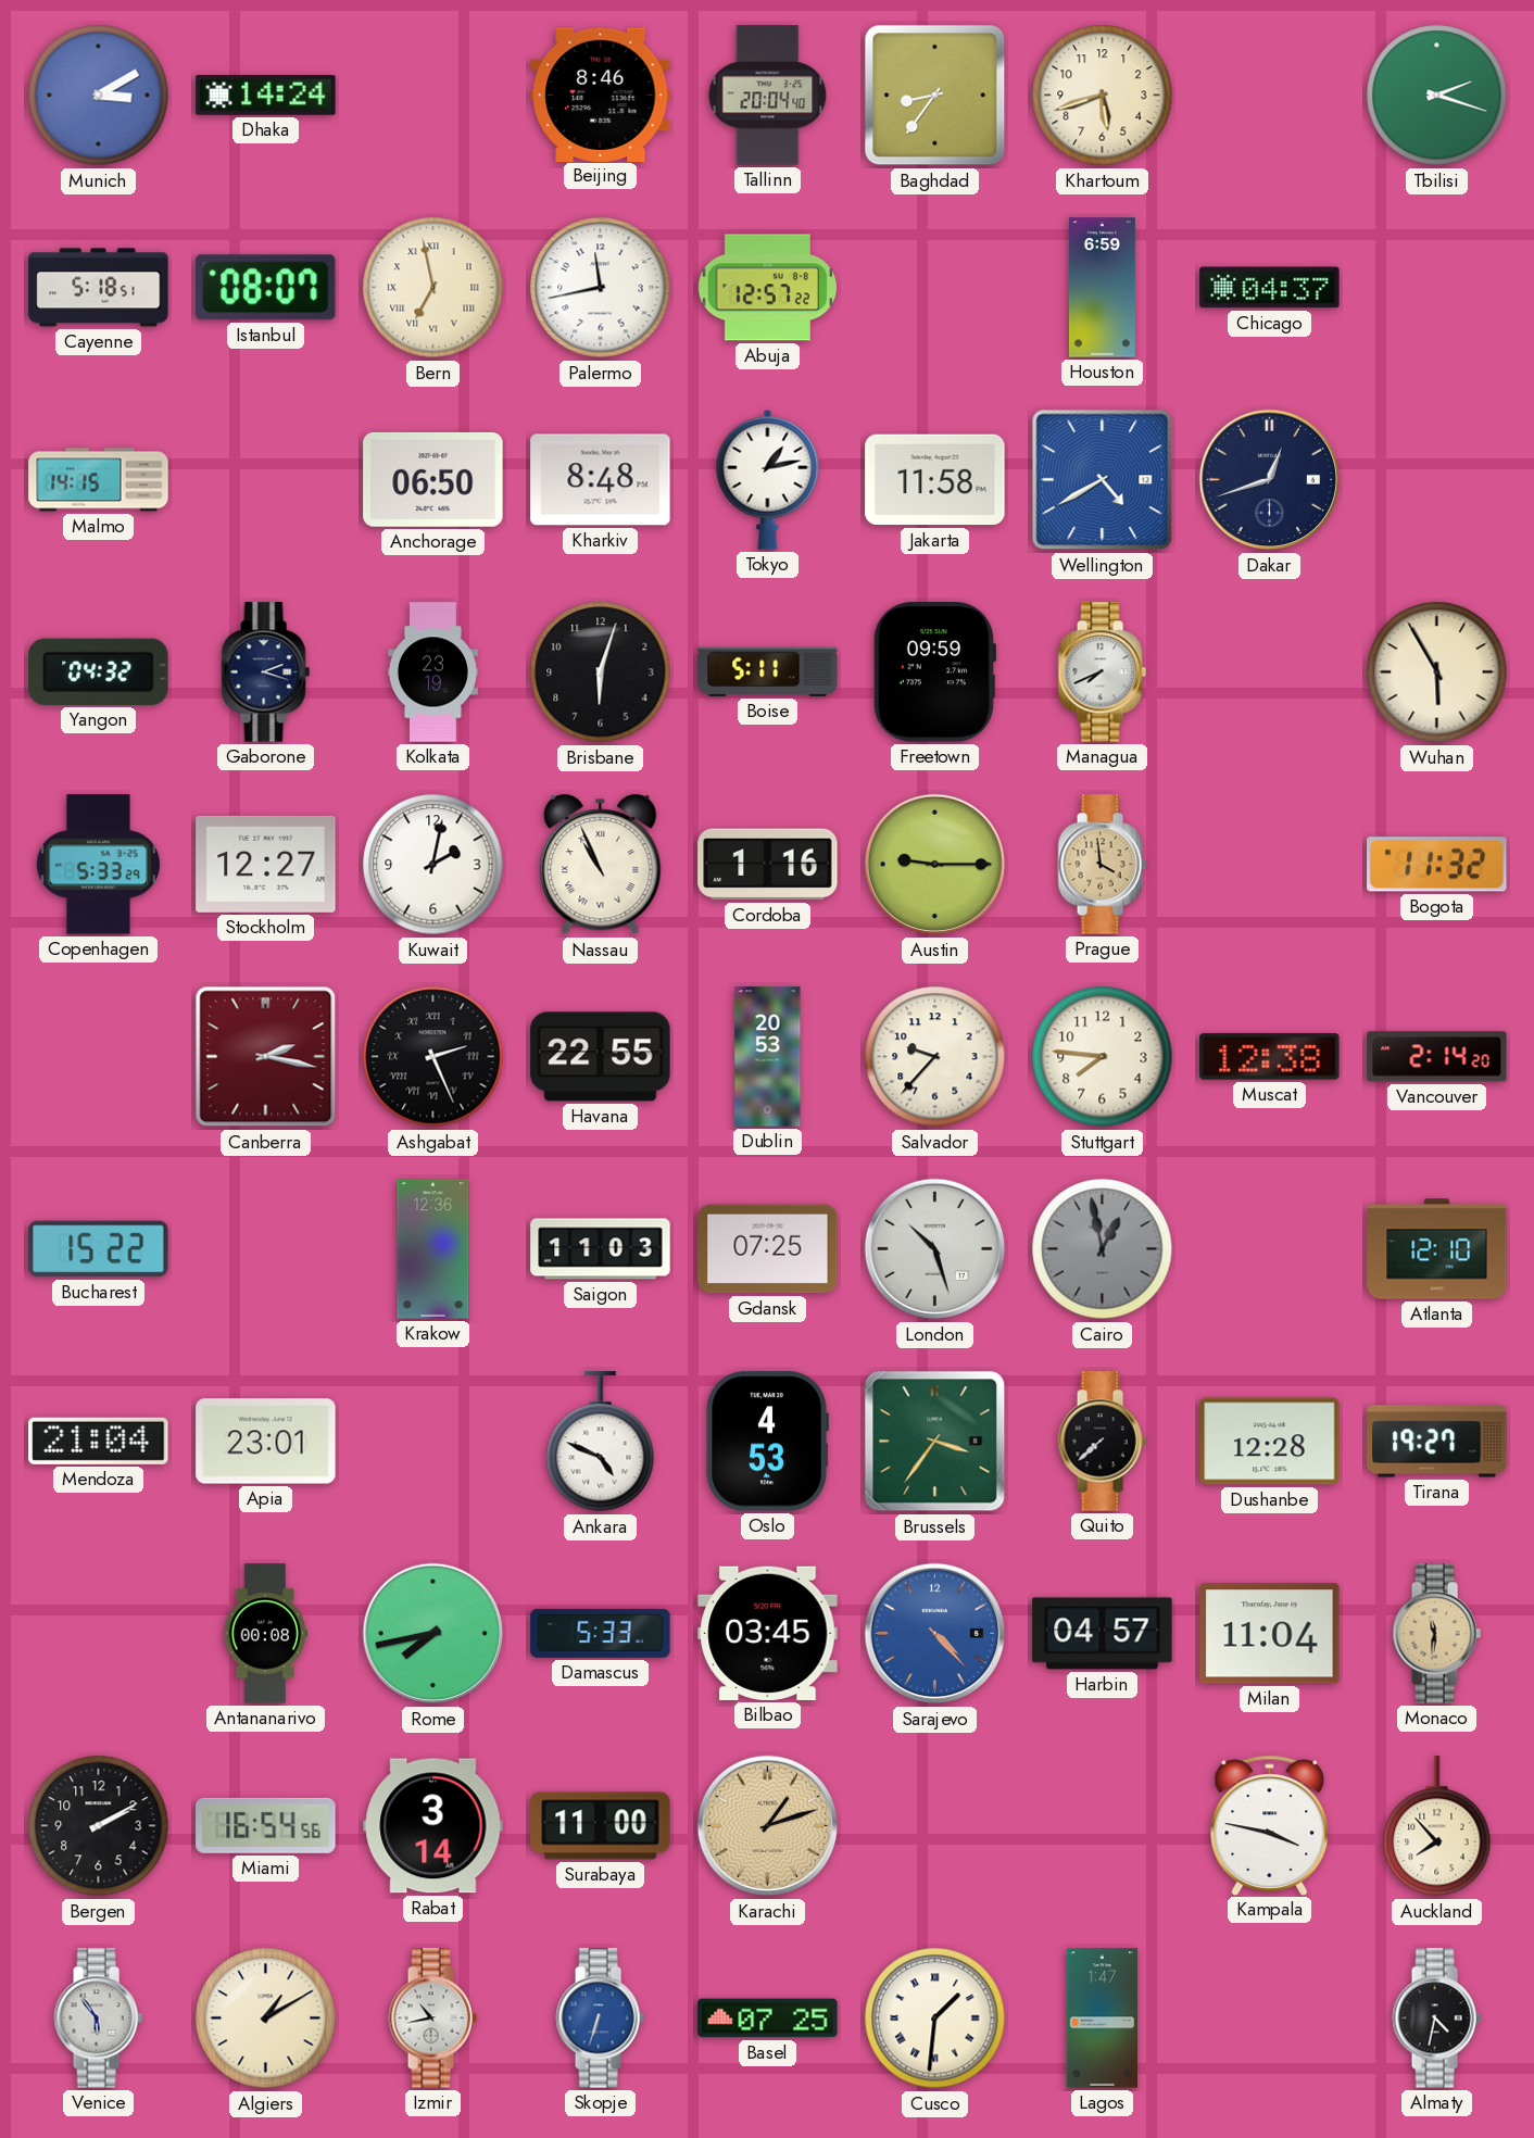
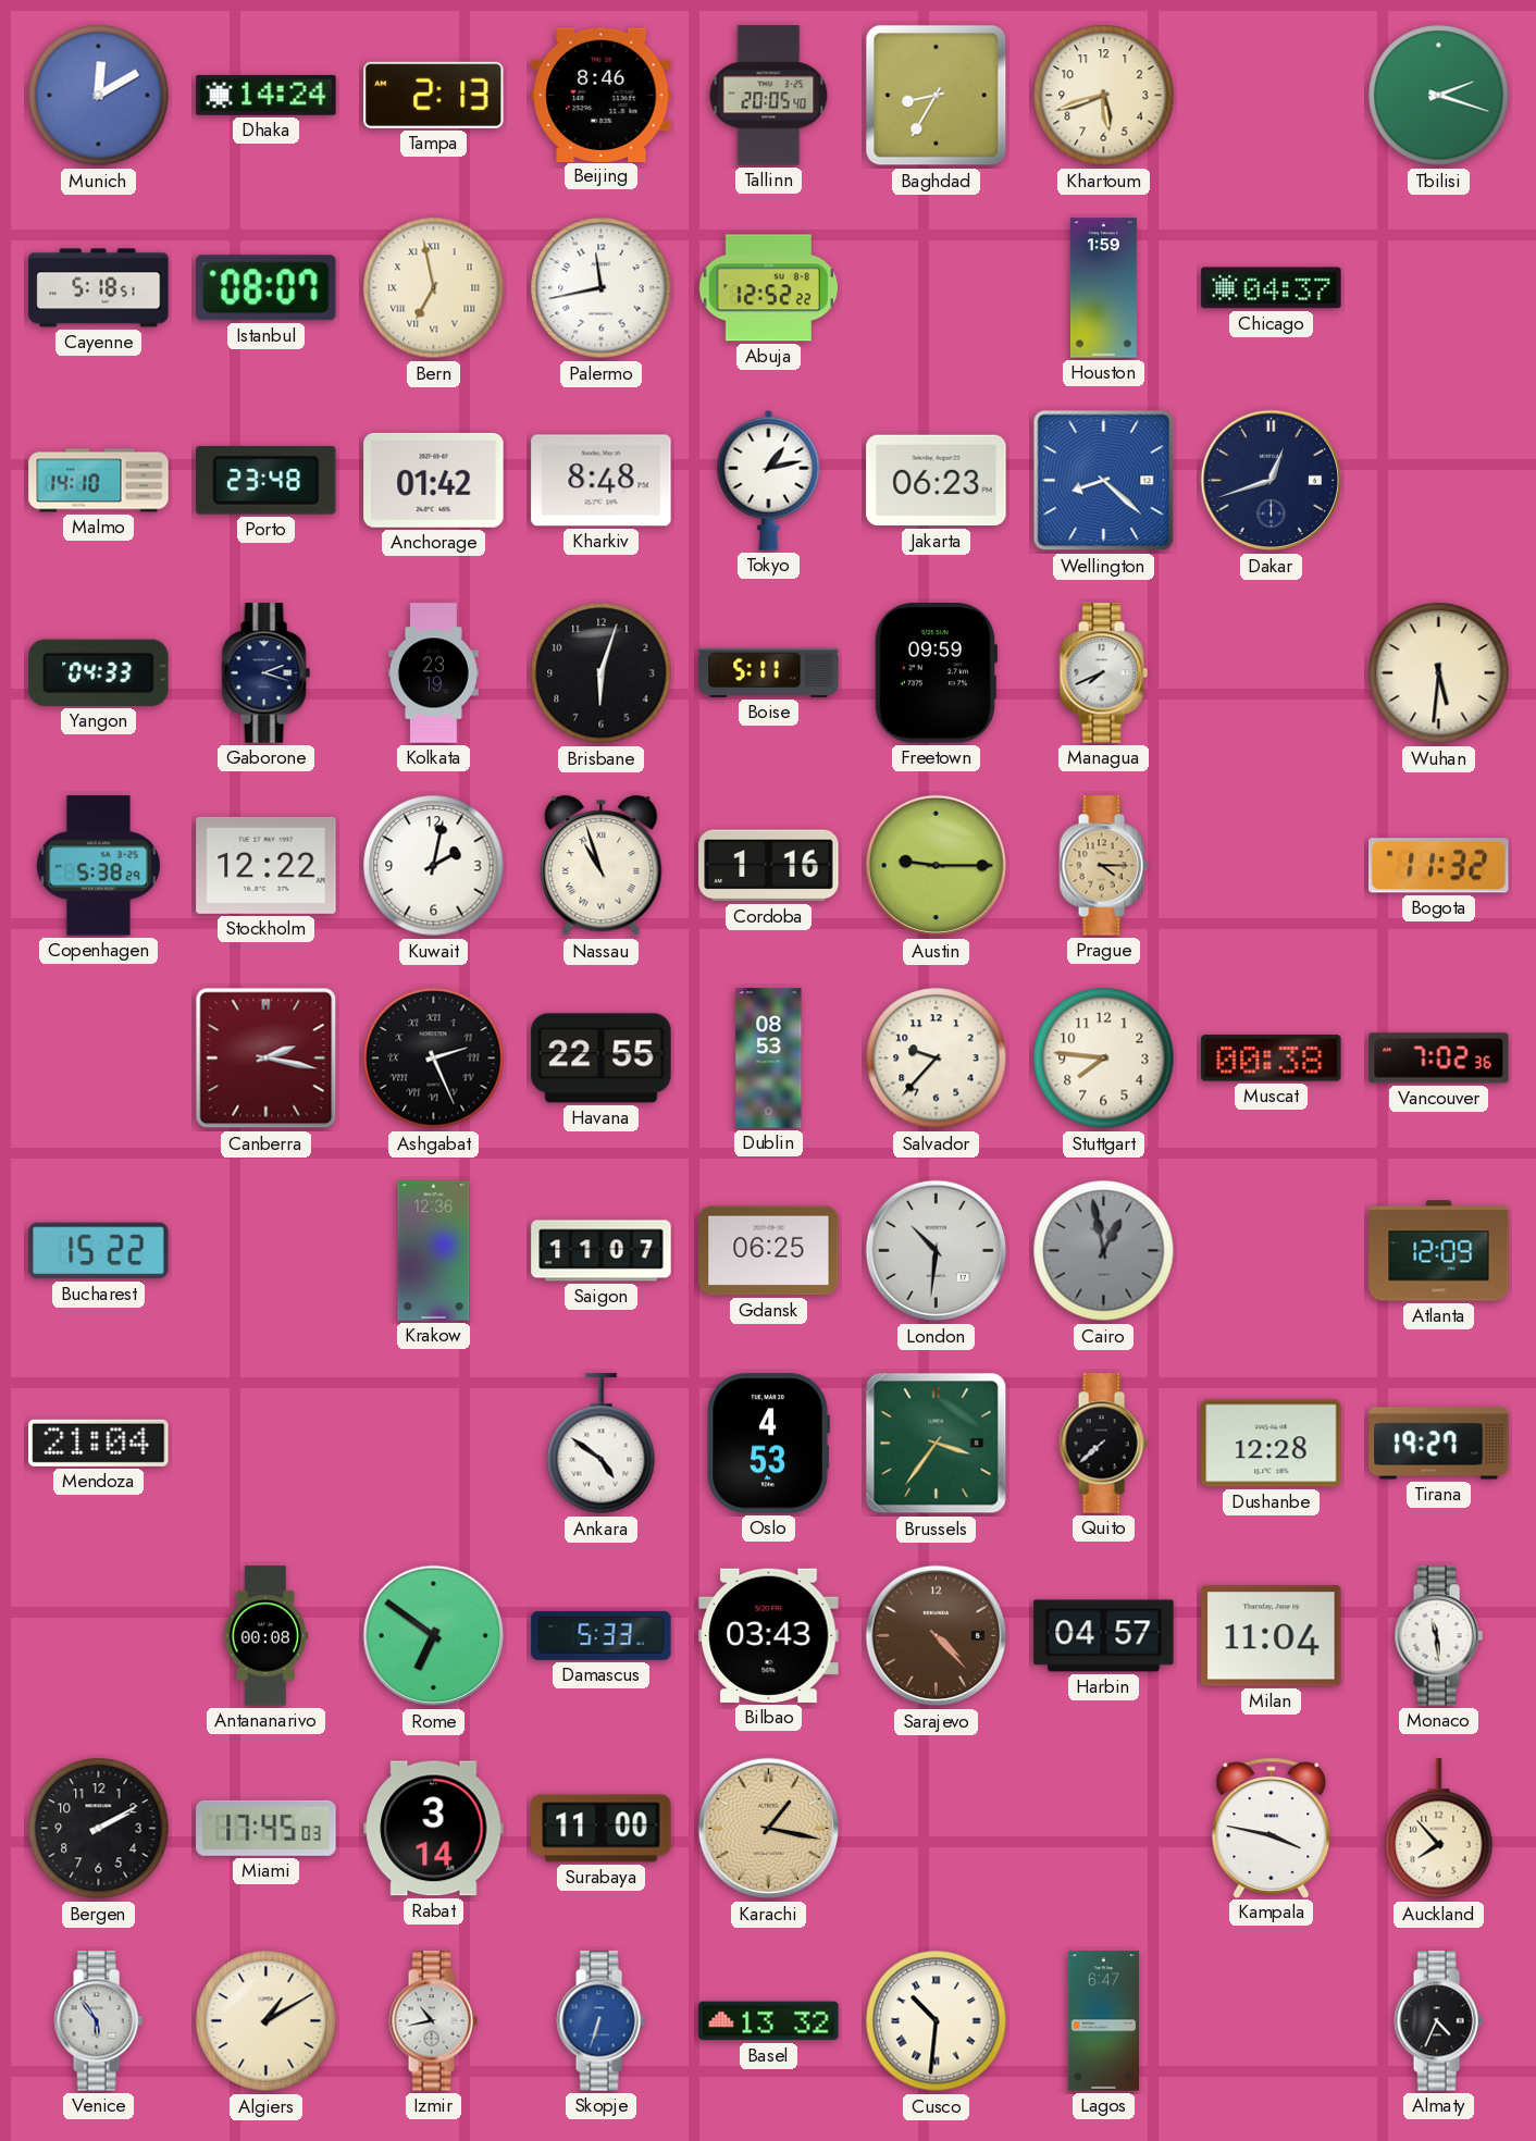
Munich: 3:10 -> 12:10
Tampa: none -> 2:13
Tallinn: 20:04 -> 20:05
Baghdad: 8:36 -> 8:35
Abuja: 12:57 -> 12:52
Houston: 6:59 -> 1:59
Malmo: 14:15 -> 14:10
Porto: none -> 23:48
Anchorage: 06:50 -> 01:42
Jakarta: 11:58 -> 06:23
Wellington: 4:40 -> 8:22
Yangon: 04:32 -> 04:33
Wuhan: 5:55 -> 5:31
Copenhagen: 5:33 -> 5:38
Stockholm: 12:27 -> 12:22
Nassau: 10:56 -> 10:57
Prague: 3:59 -> 4:15
Dublin: 20:53 -> 08:53
Muscat: 12:38 -> 00:38
Vancouver: 2:14 -> 7:02
Saigon: 11:03 -> 11:07
Gdansk: 07:25 -> 06:25
London: 10:27 -> 10:31
Atlanta: 12:10 -> 12:09
Apia: 23:01 -> none
Ankara: 4:49 -> 4:51
Rome: 7:43 -> 6:51
Bilbao: 03:45 -> 03:43
Sarajevo dial: blue -> brown
Monaco: 11:31 -> 11:29
Monaco dial: champagne -> white
Miami: 16:54 -> 17:45
Karachi: 1:12 -> 1:17
Basel: 07:25 -> 13:32
Cusco: 1:31 -> 10:31
Lagos: 1:47 -> 6:47
Almaty: 4:32 -> 4:34
